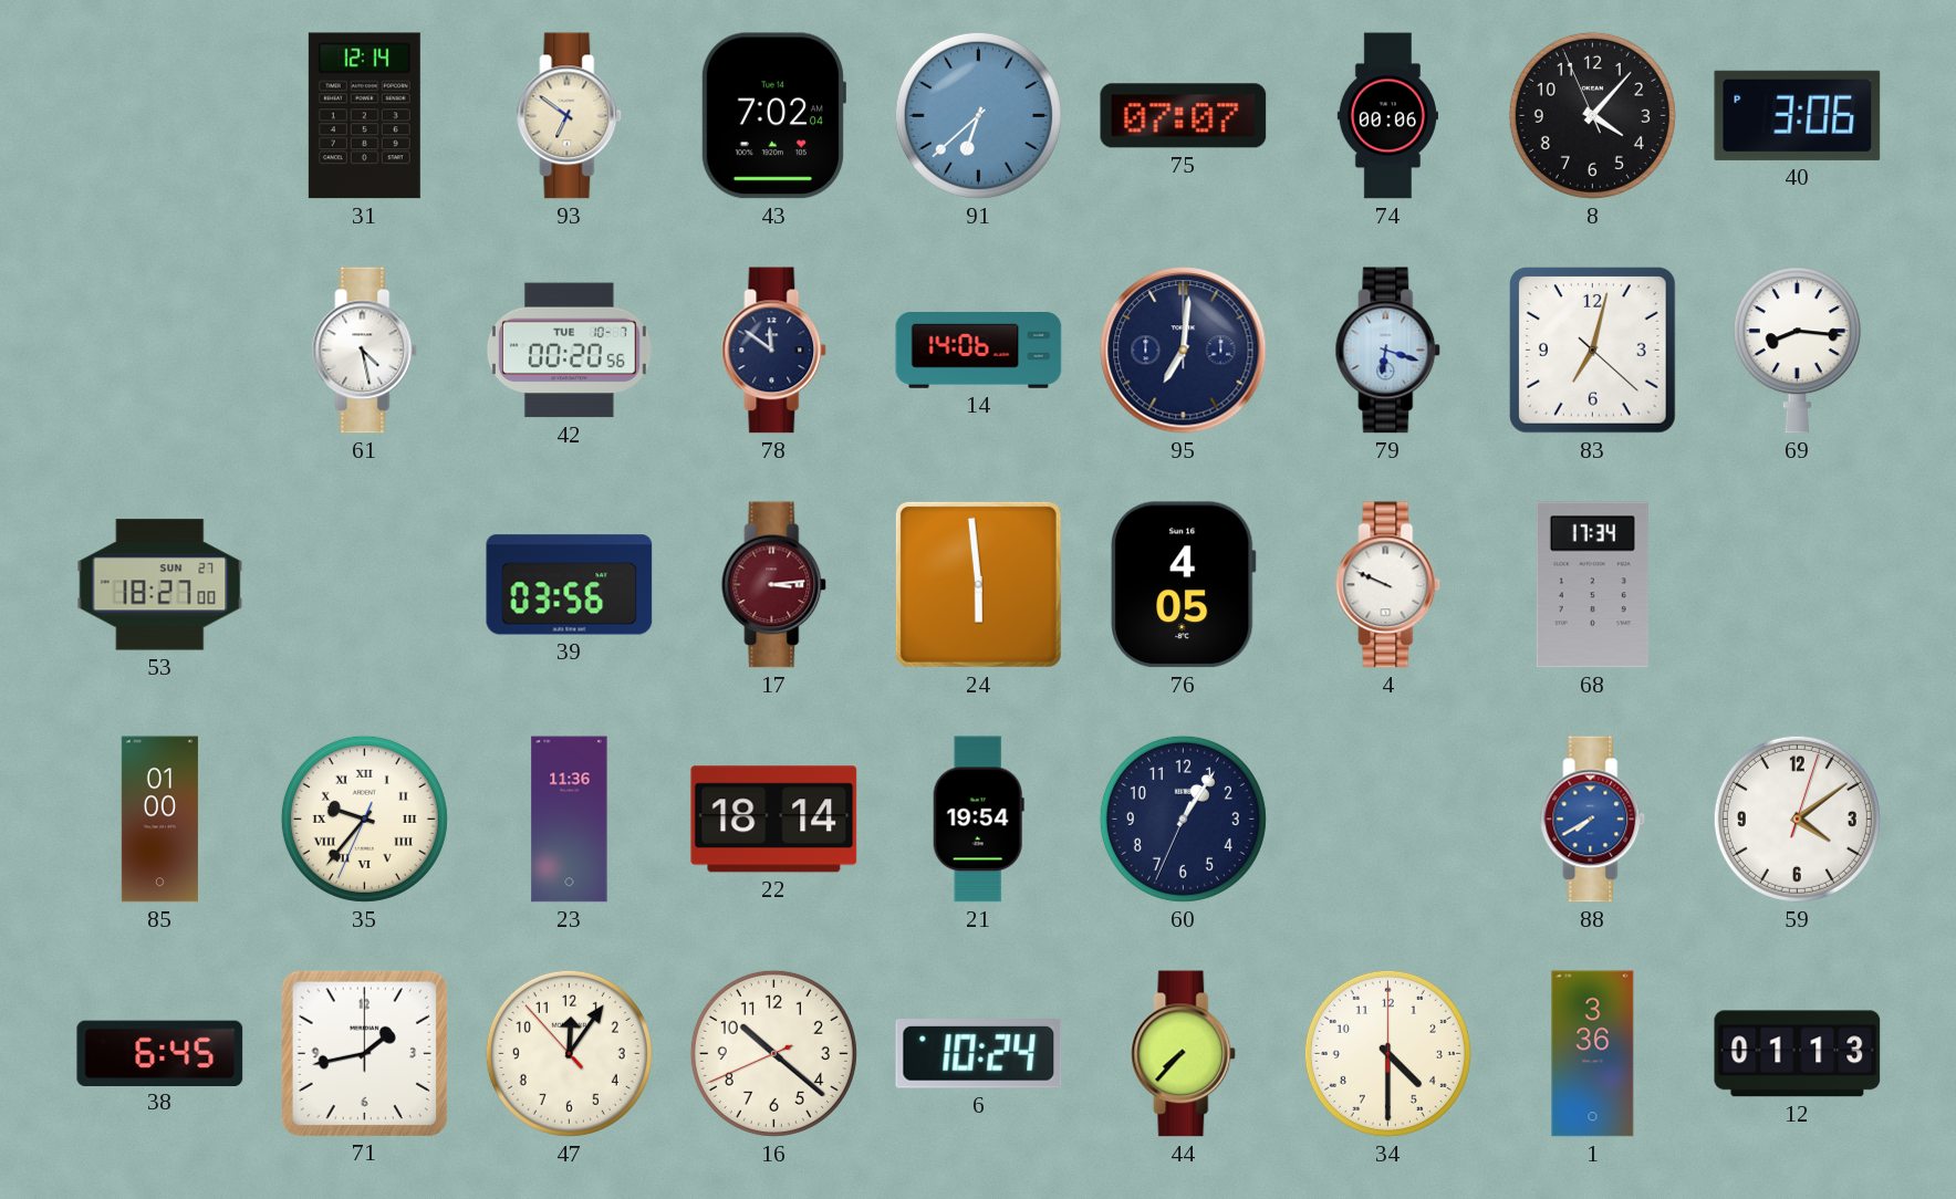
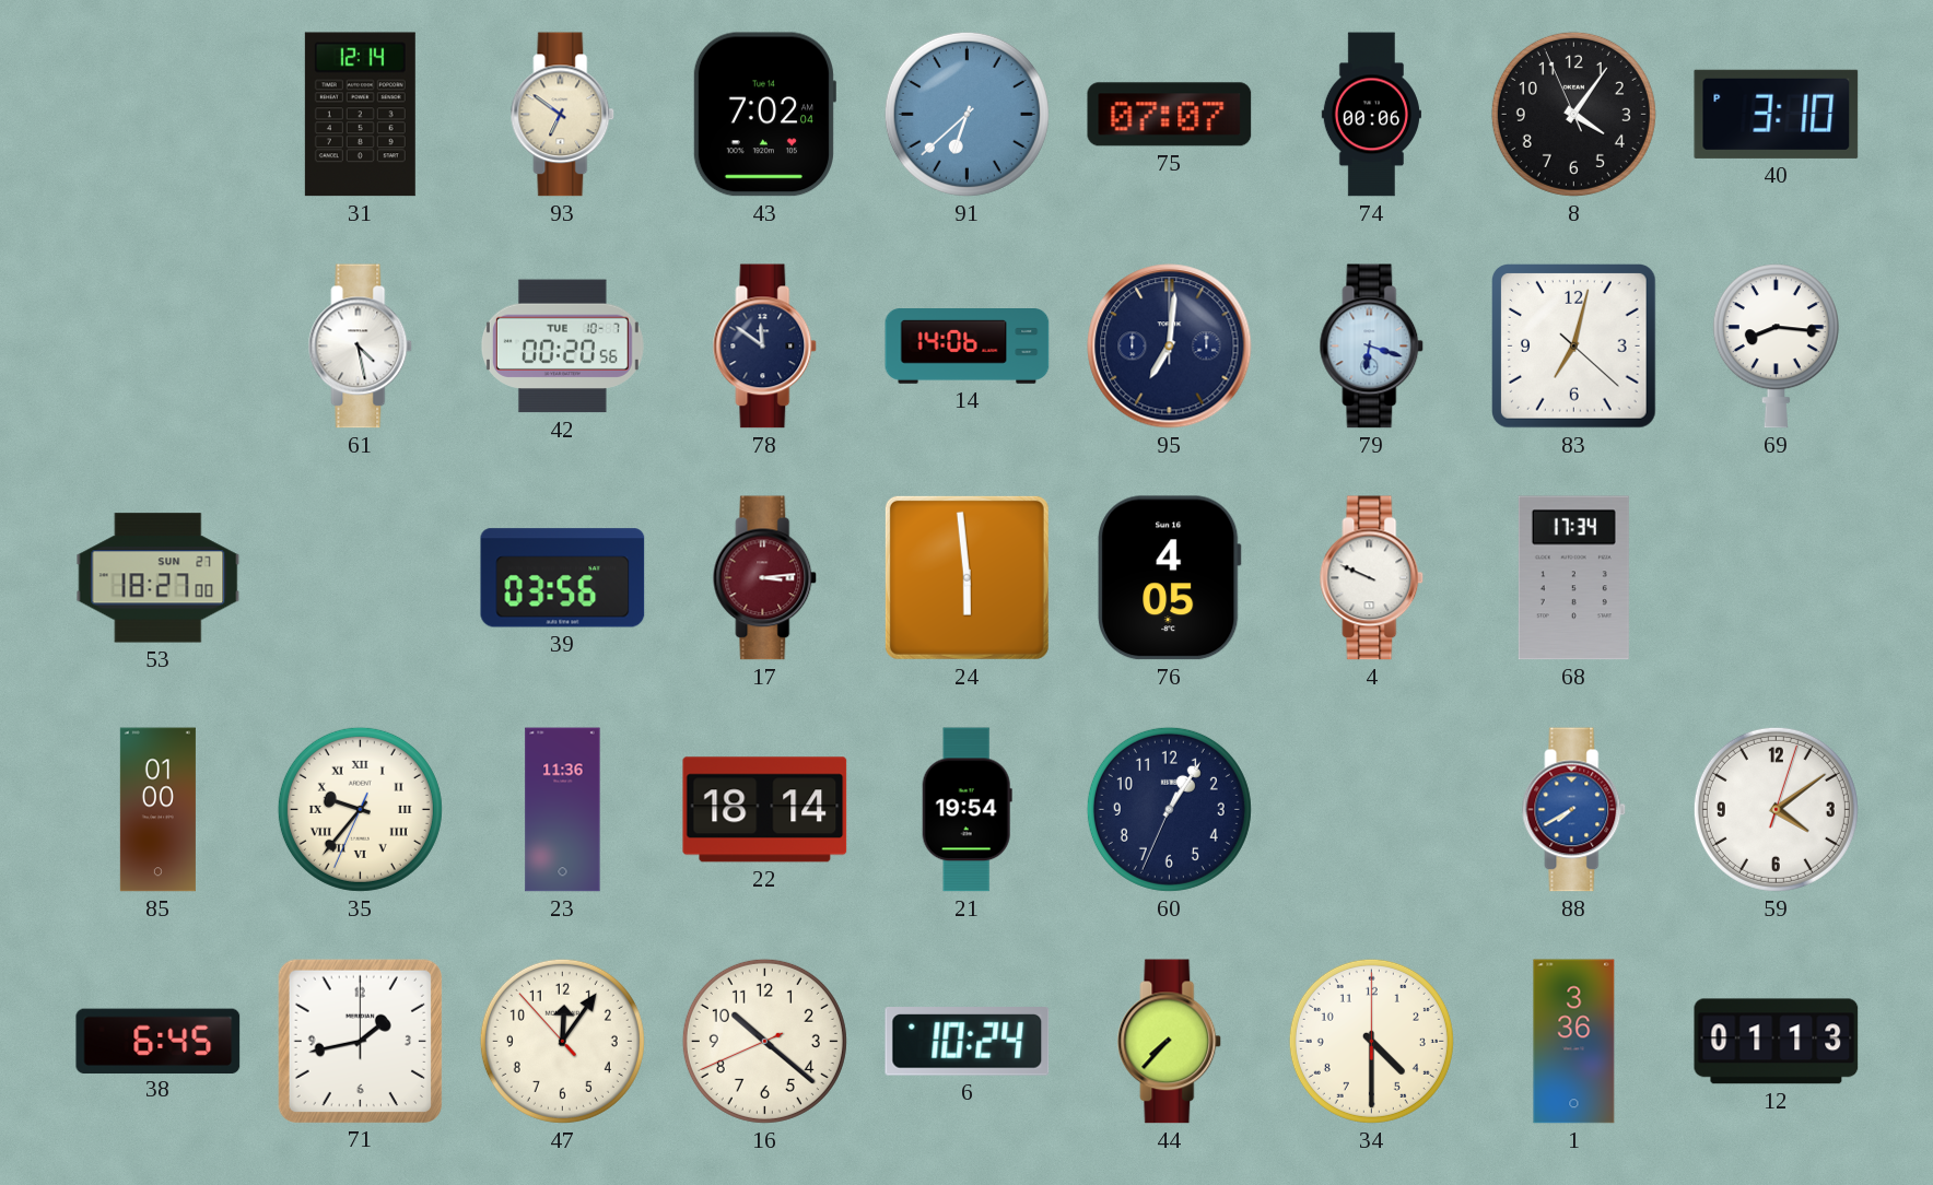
8: 4:06 -> 4:05
40: 3:06 -> 3:10
